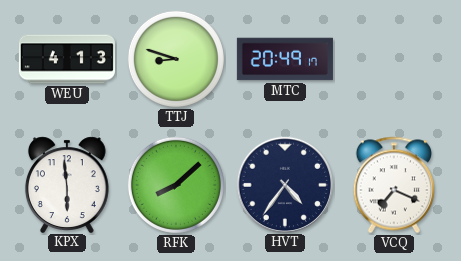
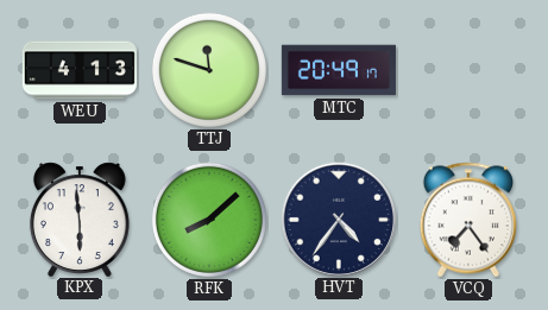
TTJ: 8:48 -> 11:48
VCQ: 7:19 -> 7:24
